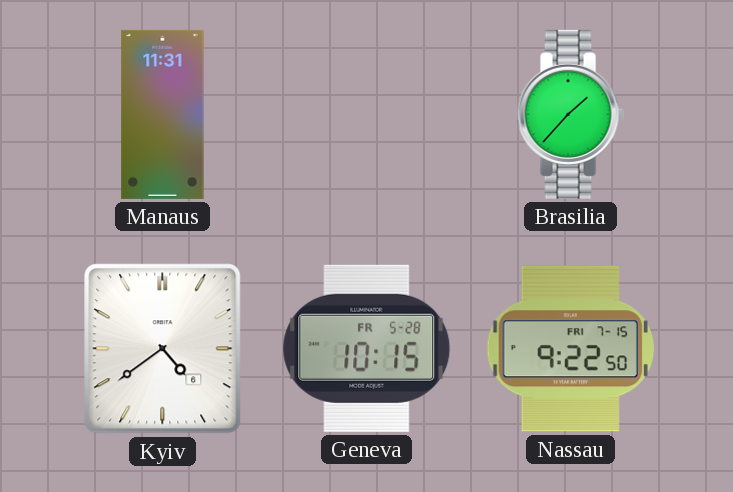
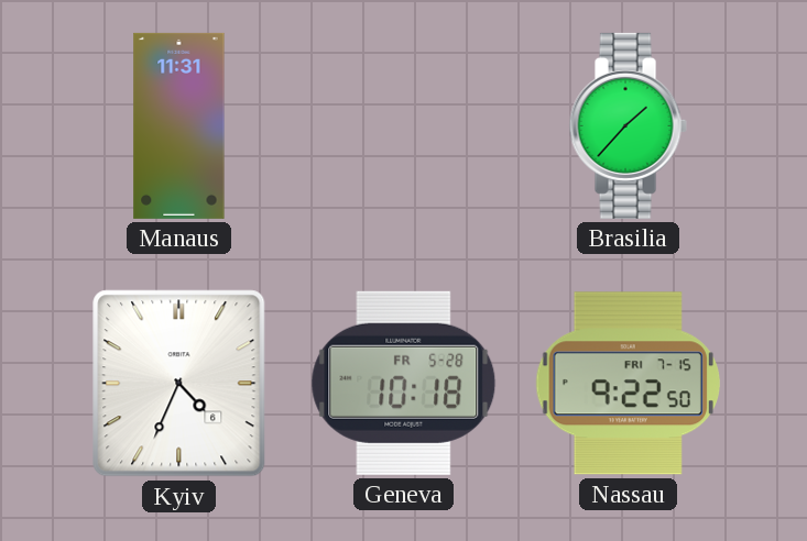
Kyiv: 4:39 -> 4:34
Geneva: 10:15 -> 10:18
